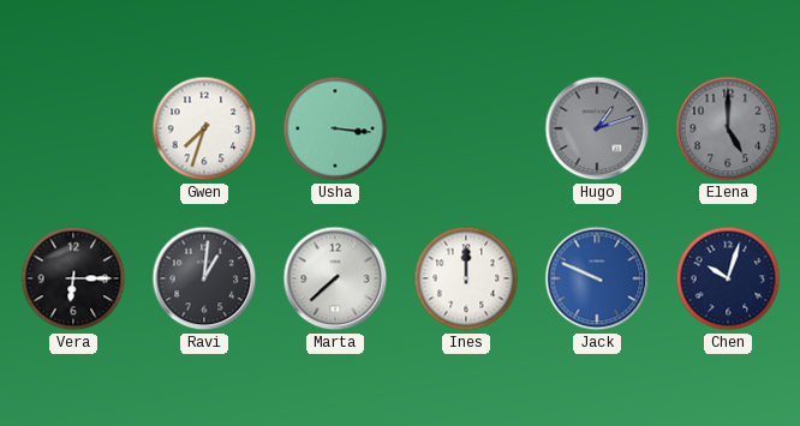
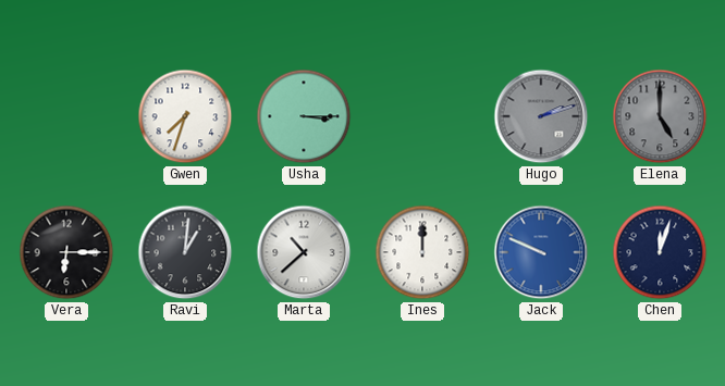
Usha: 3:16 -> 3:15
Hugo: 1:12 -> 2:12
Marta: 7:38 -> 10:38
Chen: 10:03 -> 12:03
